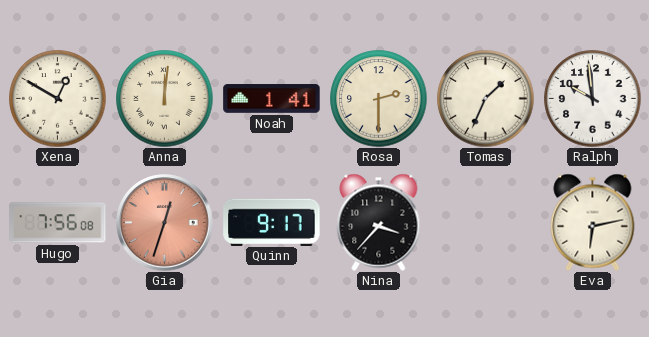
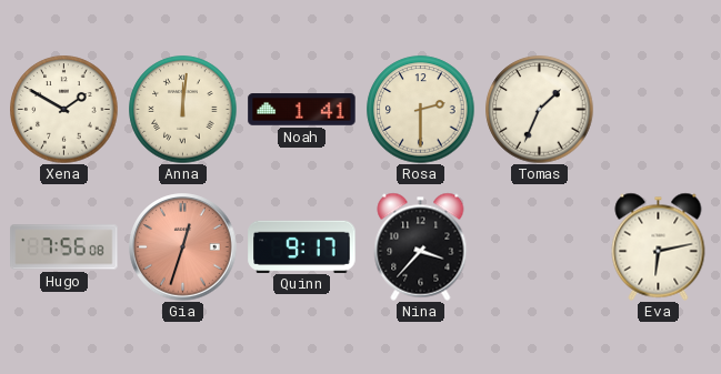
Xena: 12:50 -> 1:50
Ralph: 9:59 -> none
